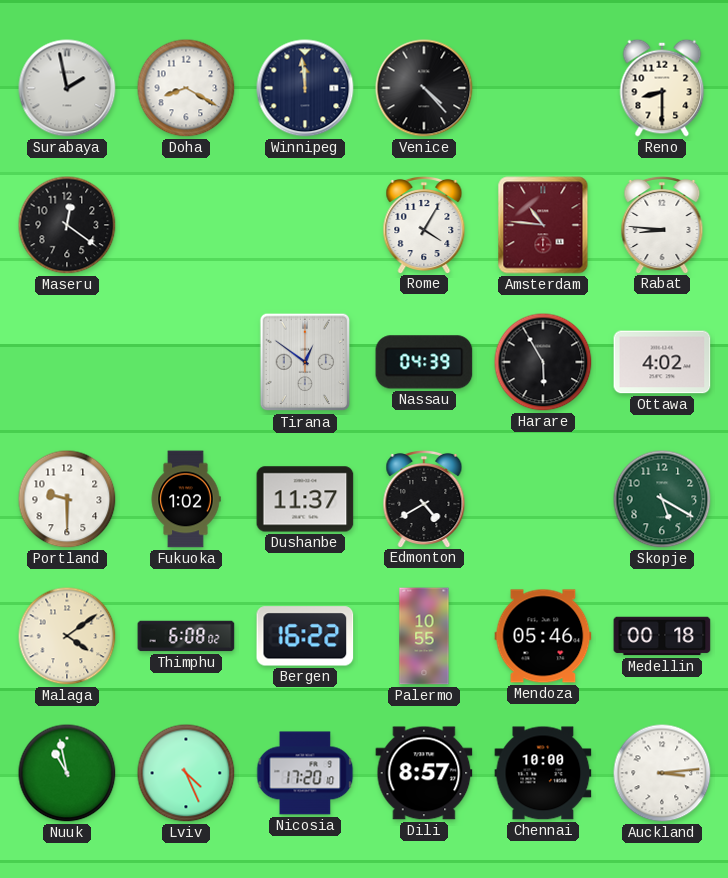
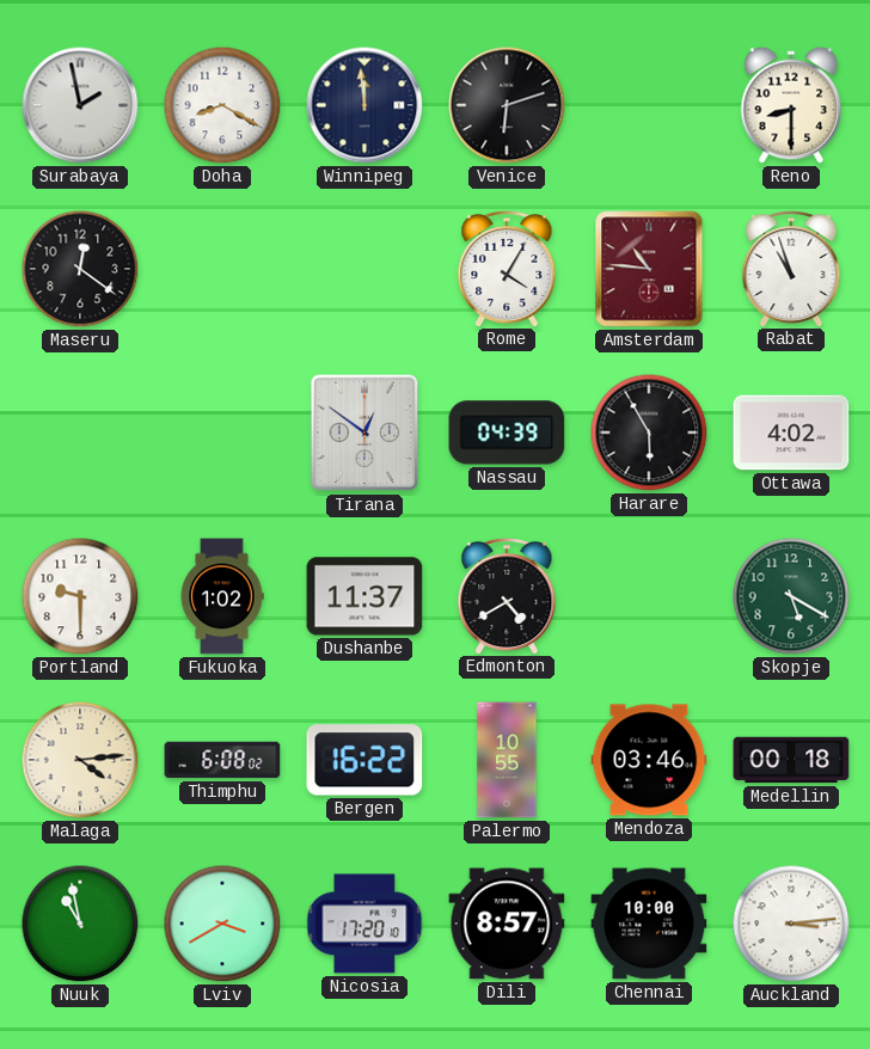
Venice: 4:23 -> 6:12
Rabat: 8:46 -> 10:57
Malaga: 4:09 -> 4:14
Mendoza: 05:46 -> 03:46
Lviv: 4:26 -> 3:40
